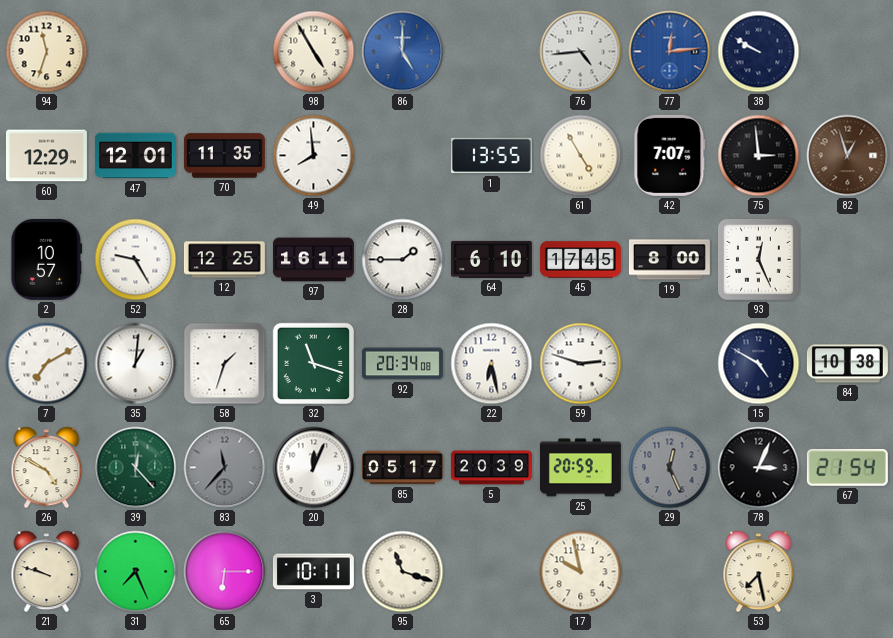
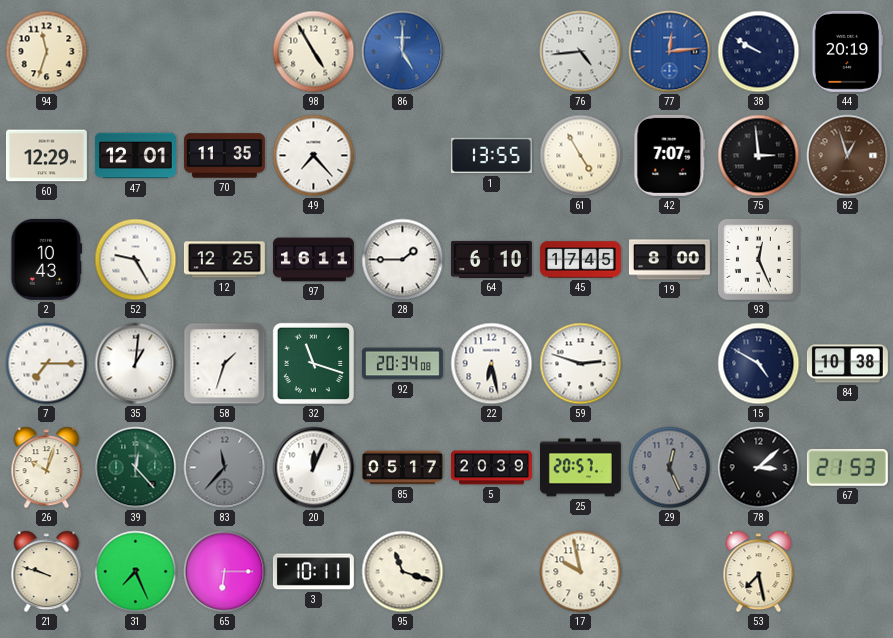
44: none -> 20:19
49: 7:59 -> 7:23
2: 10:57 -> 10:43
7: 7:10 -> 7:15
26: 4:50 -> 10:03
25: 20:59 -> 20:57
78: 3:04 -> 3:08
67: 21:54 -> 21:53
